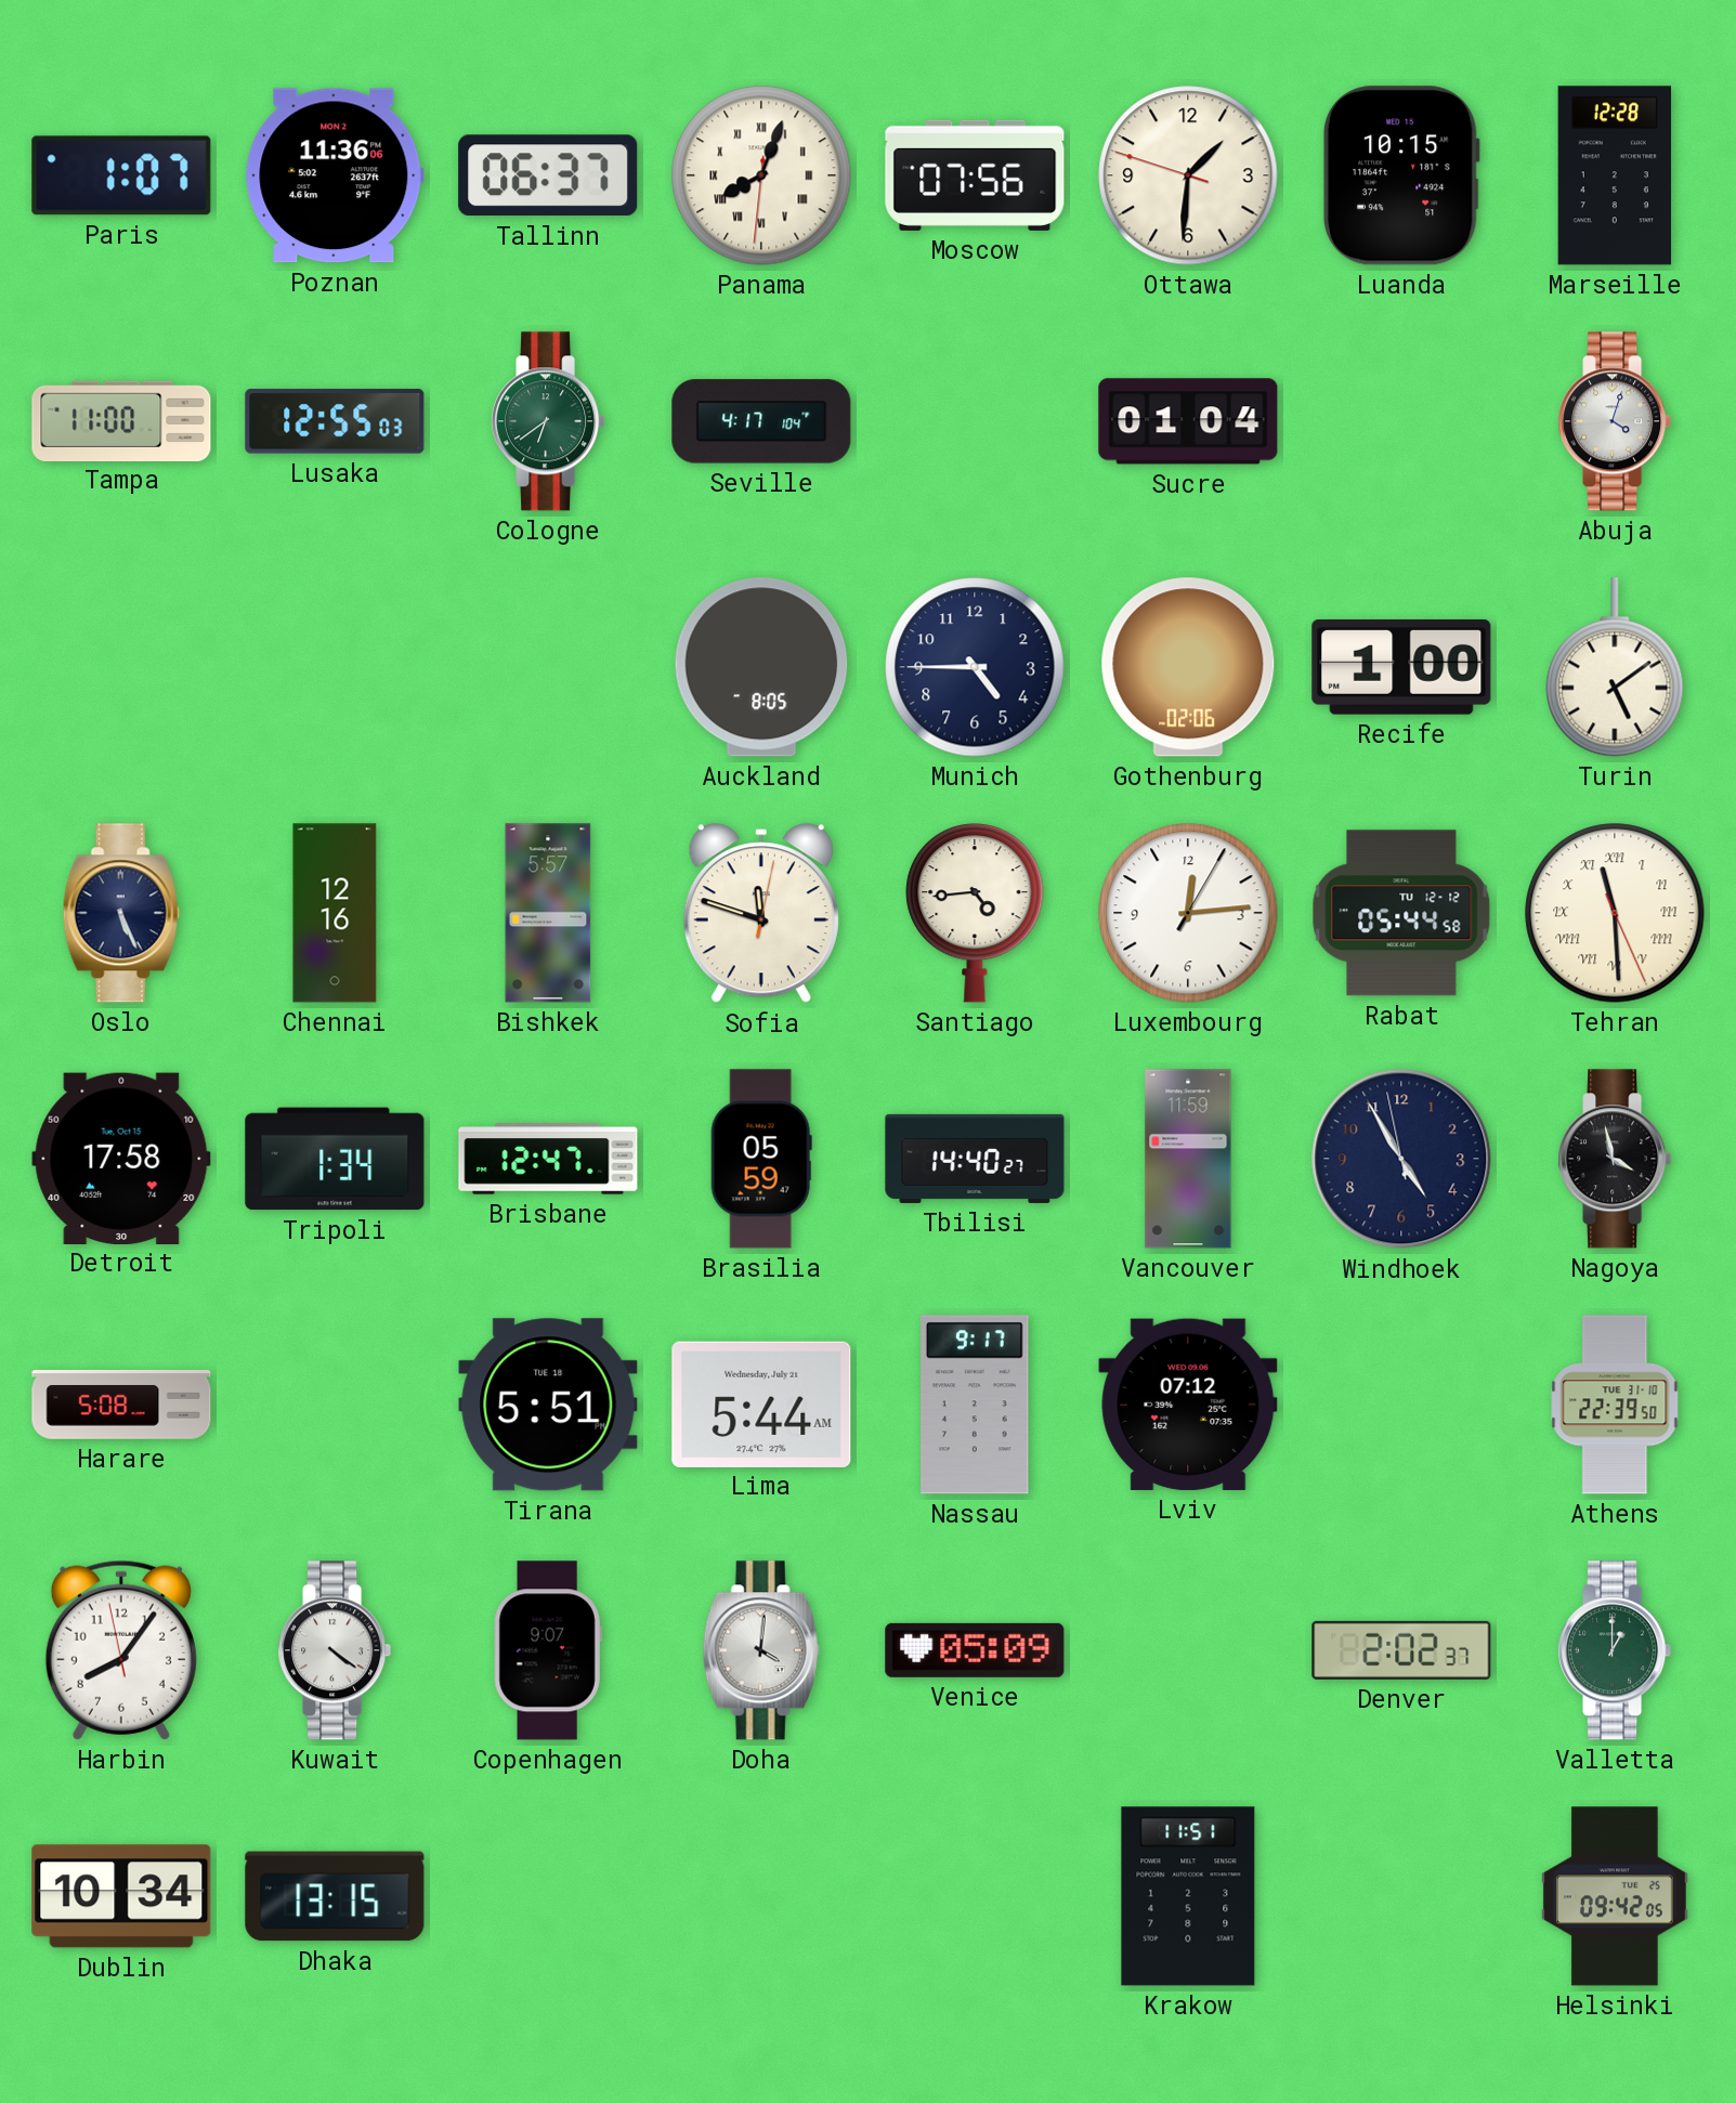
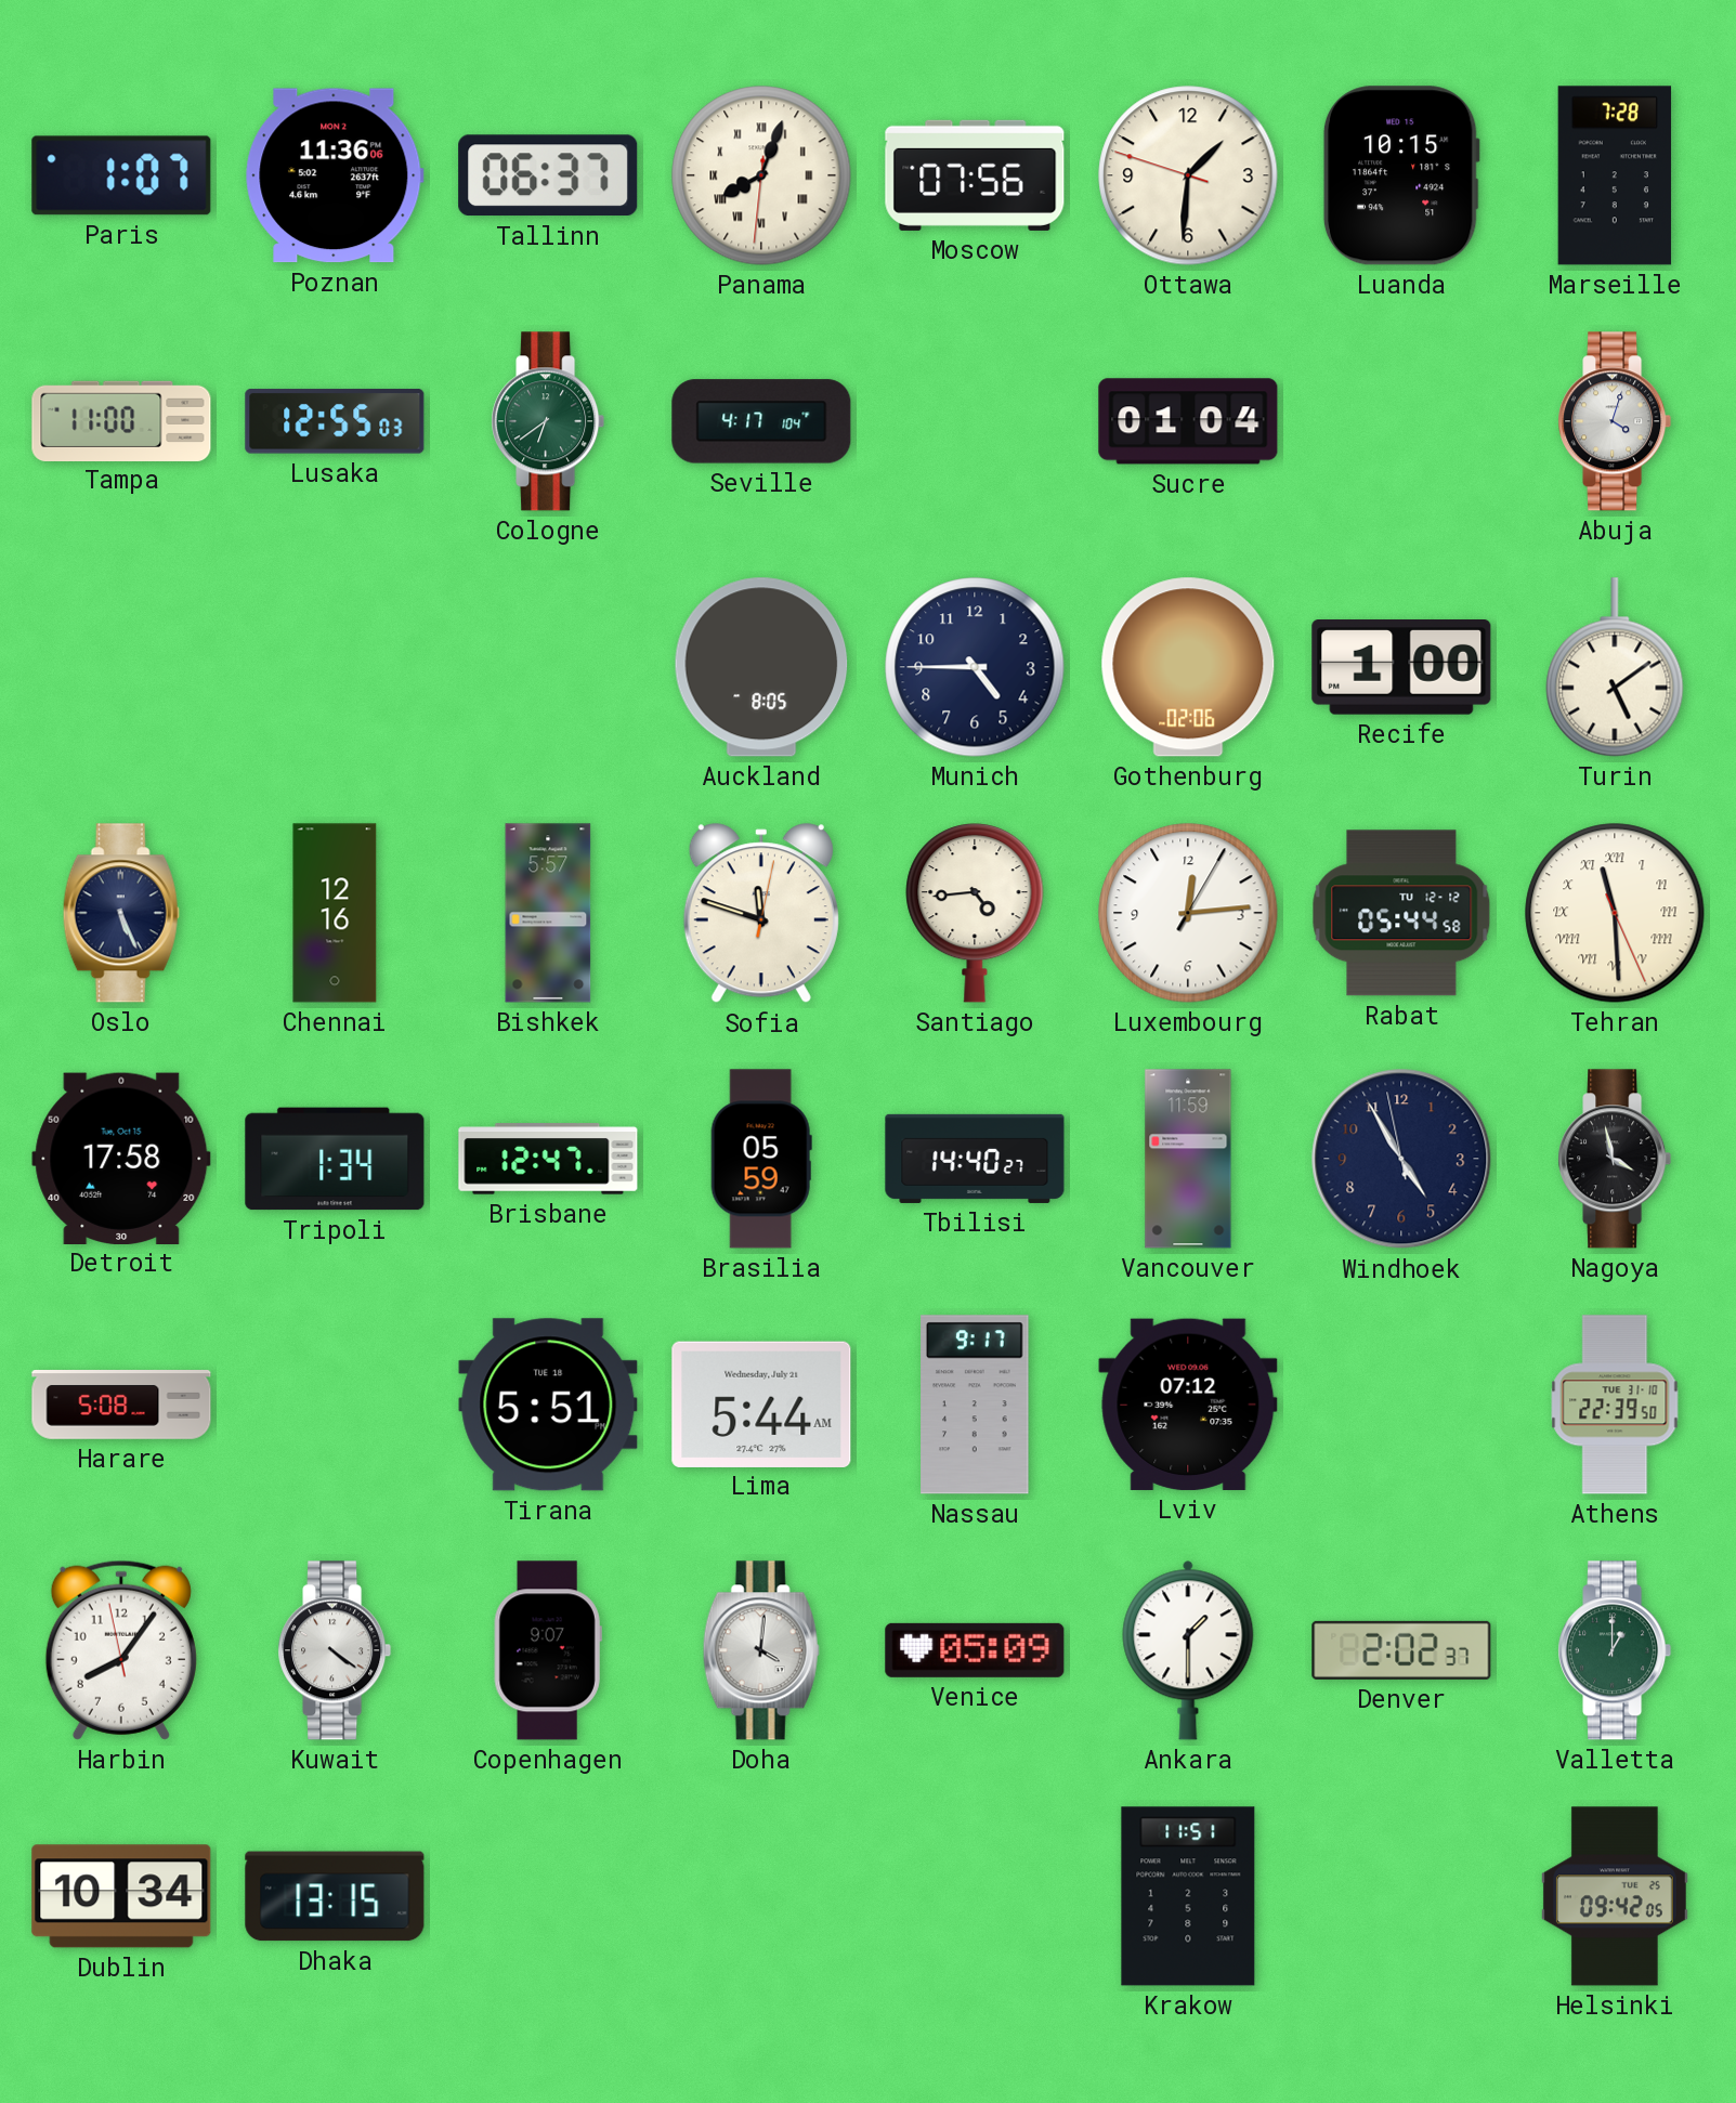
Marseille: 12:28 -> 7:28
Ankara: none -> 1:30
